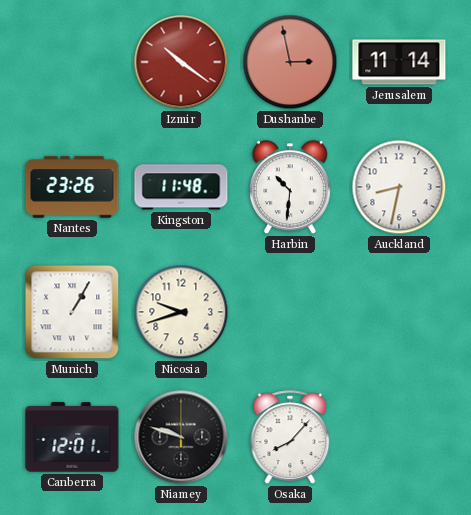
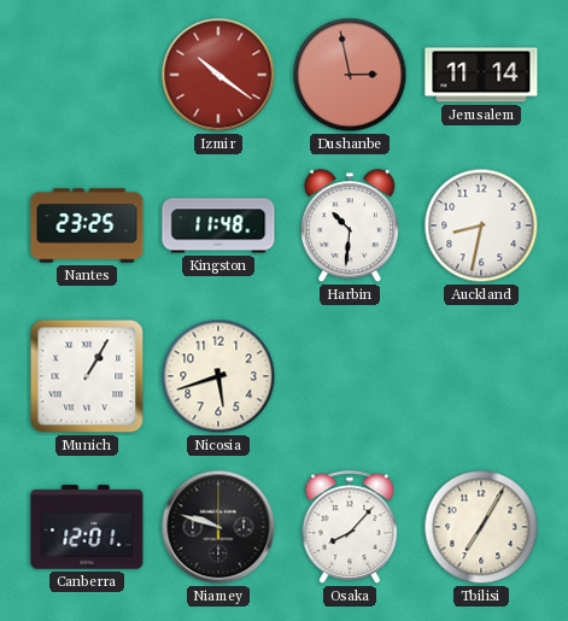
Nantes: 23:26 -> 23:25
Nicosia: 9:42 -> 5:42
Tbilisi: none -> 7:05
